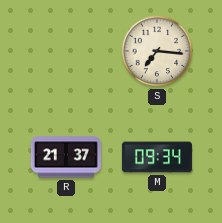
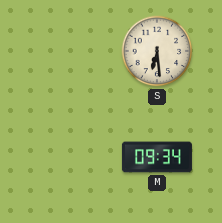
S: 7:16 -> 6:29
R: 21:37 -> none
